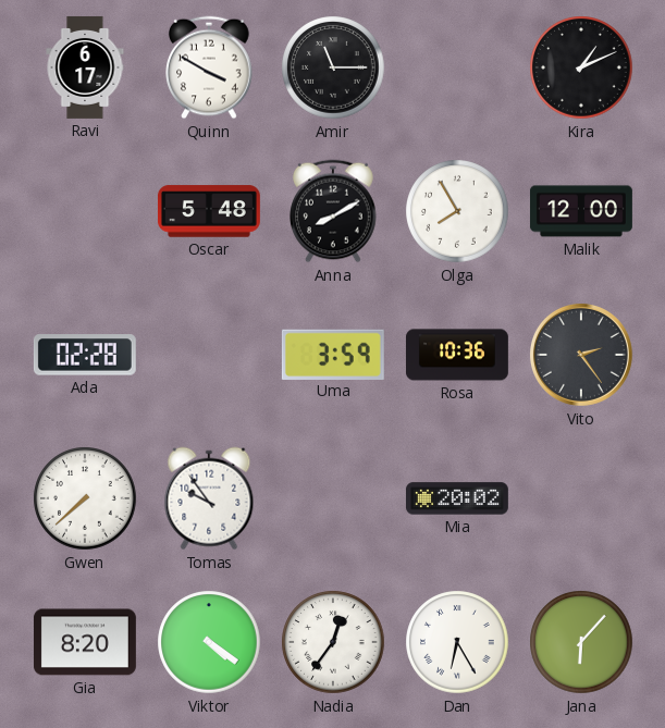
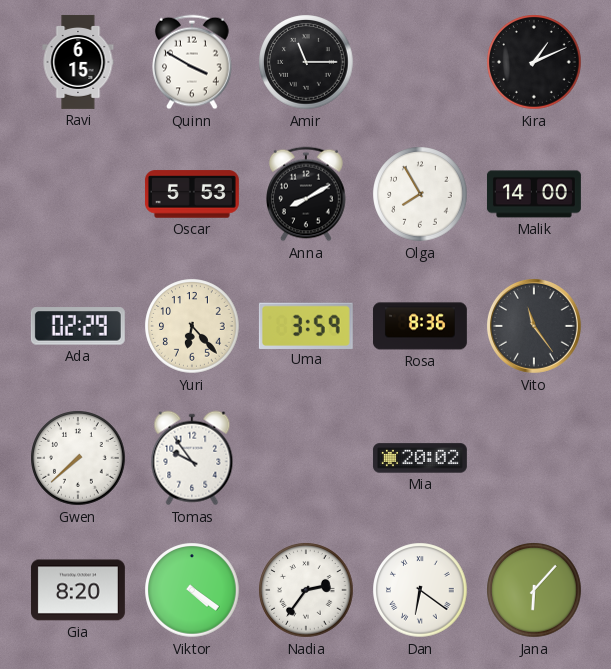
Ravi: 6:17 -> 6:15
Oscar: 5:48 -> 5:53
Malik: 12:00 -> 14:00
Ada: 02:28 -> 02:29
Yuri: none -> 6:23
Rosa: 10:36 -> 8:36
Vito: 2:24 -> 11:24
Nadia: 12:36 -> 2:36
Dan: 6:25 -> 6:21
